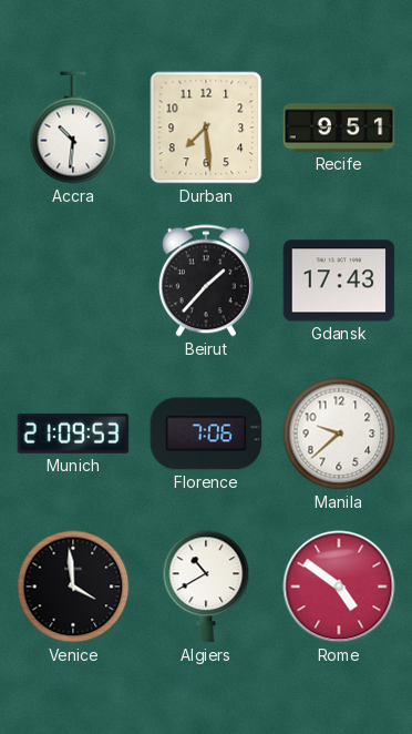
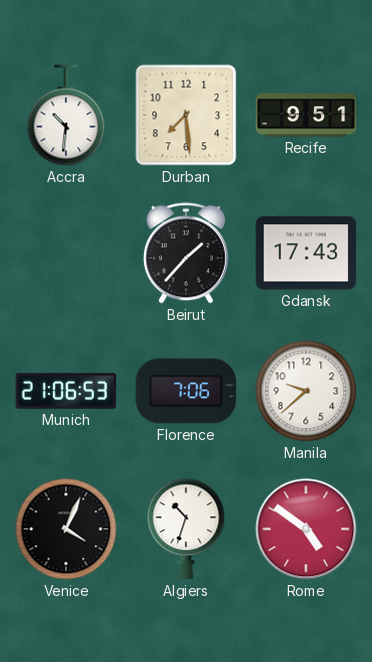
Munich: 21:09 -> 21:06
Venice: 3:59 -> 4:04
Algiers: 10:40 -> 10:33
